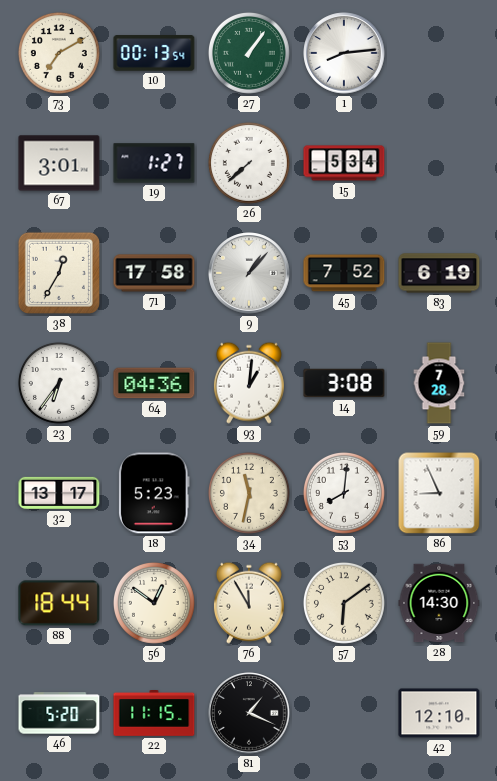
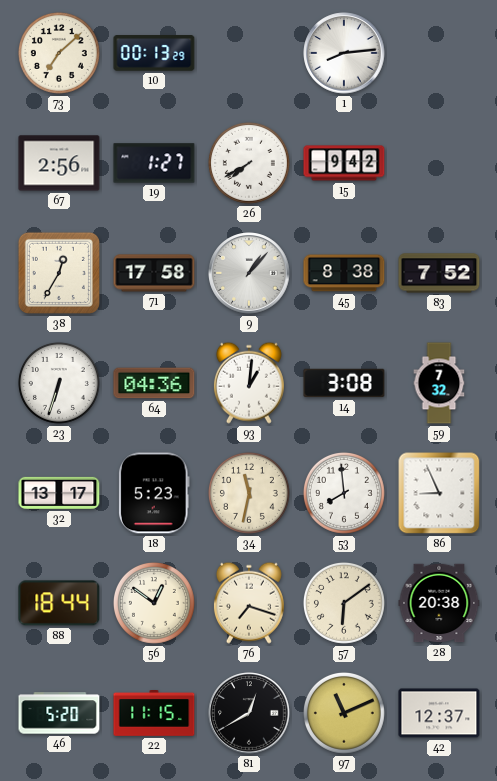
73: 7:10 -> 7:08
10: 00:13:54 -> 00:13:29
27: 1:06 -> none
67: 3:01 -> 2:56
26: 7:38 -> 7:40
15: 5:34 -> 9:42
45: 7:52 -> 8:38
83: 6:19 -> 7:52
23: 6:36 -> 6:33
59: 7:28 -> 7:32
53: 8:01 -> 7:59
76: 11:55 -> 7:18
28: 14:30 -> 20:38
81: 1:19 -> 12:40
97: none -> 11:11
42: 12:10 -> 12:37
